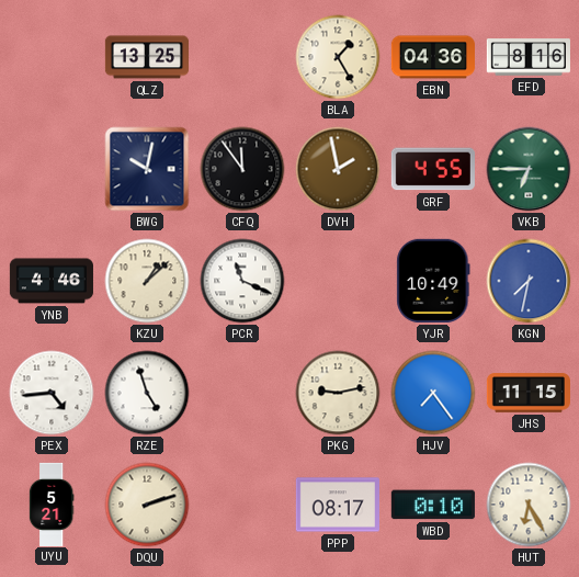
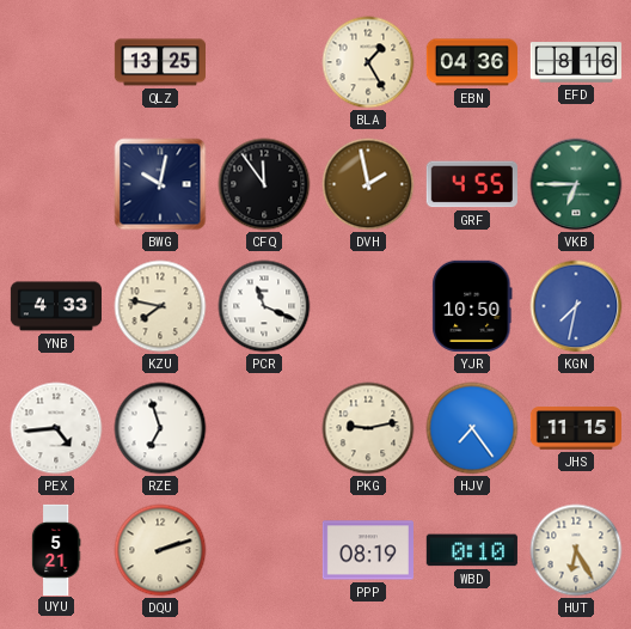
YNB: 4:46 -> 4:33
KZU: 1:08 -> 7:47
YJR: 10:49 -> 10:50
RZE: 4:57 -> 6:57
PPP: 08:17 -> 08:19
